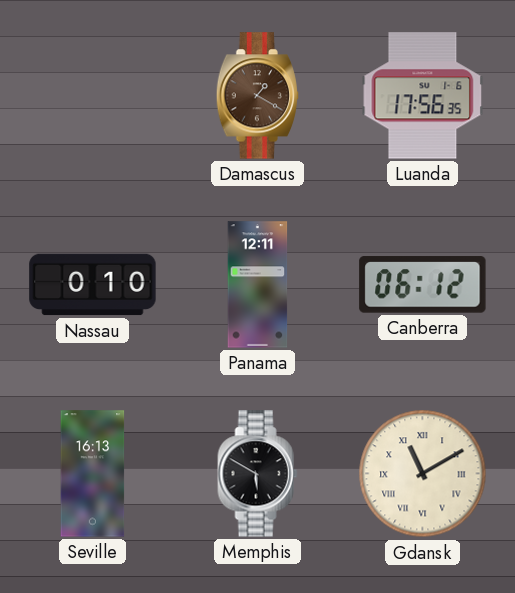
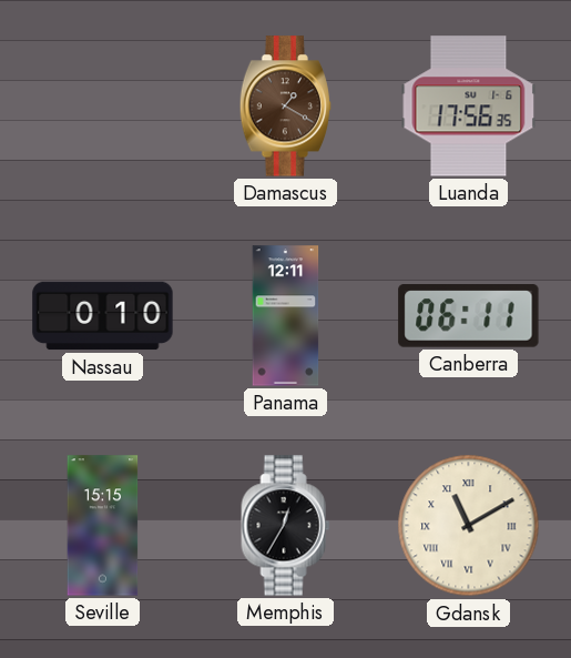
Canberra: 06:12 -> 06:11
Seville: 16:13 -> 15:15
Memphis: 5:50 -> 12:35
